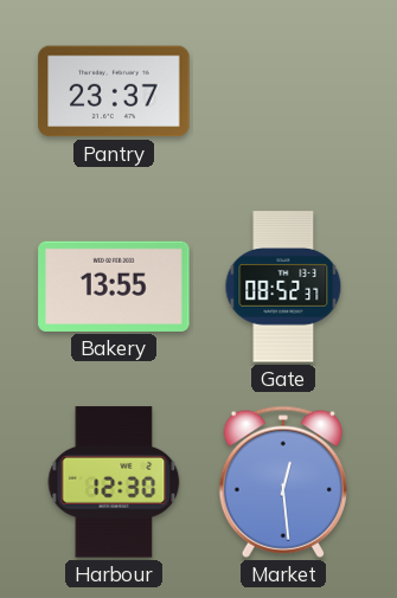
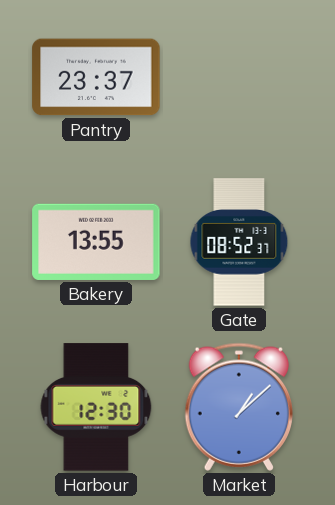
Market: 12:29 -> 1:08
